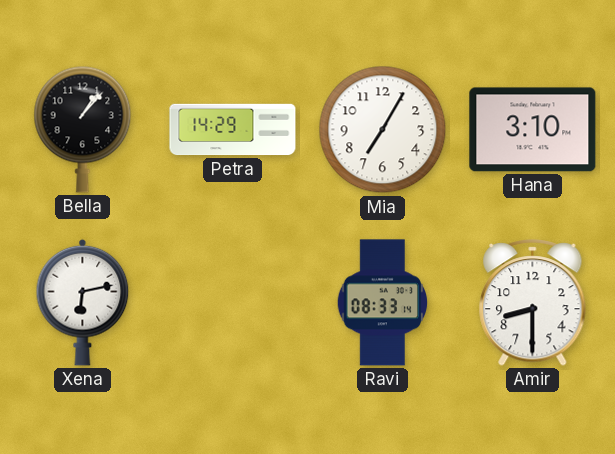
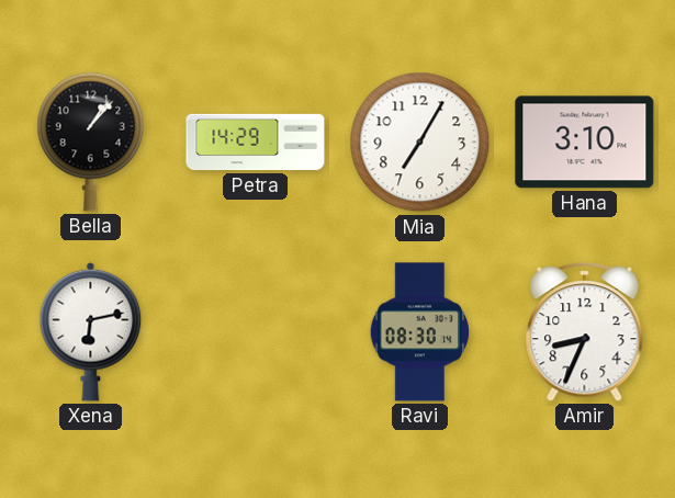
Ravi: 08:33 -> 08:30
Amir: 8:30 -> 8:34
